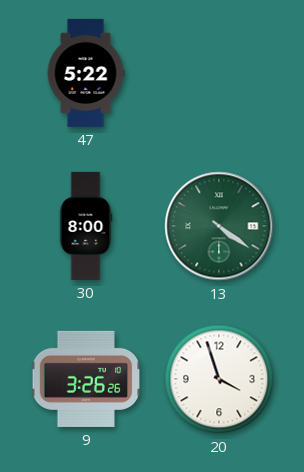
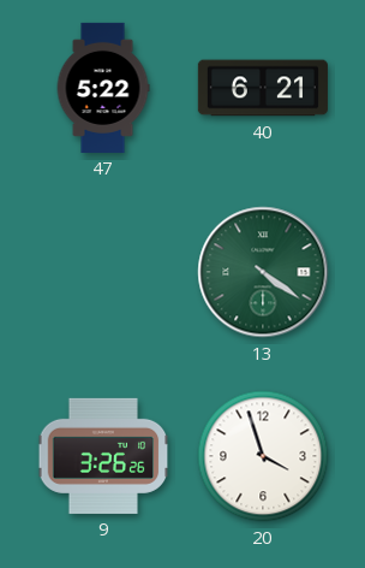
40: none -> 6:21
30: 8:00 -> none
